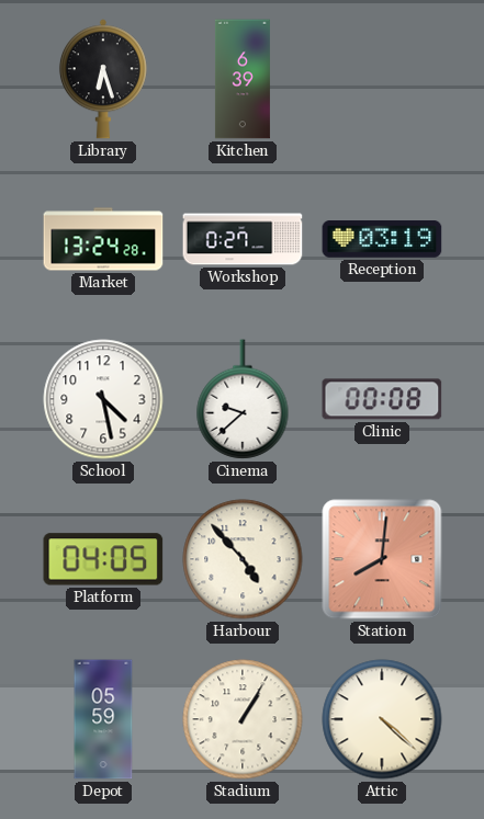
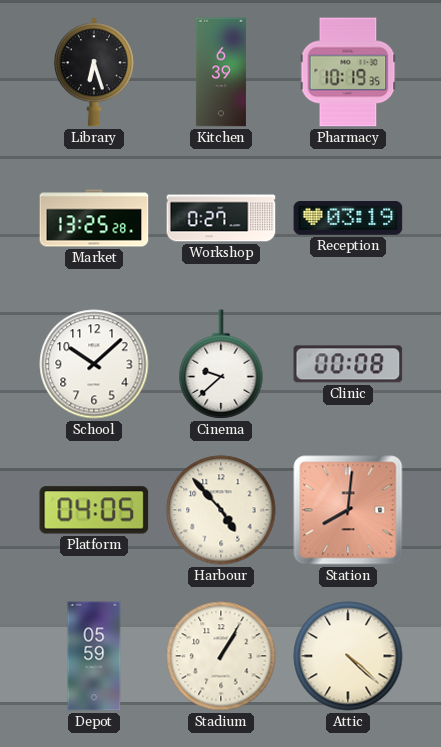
Pharmacy: none -> 10:19
Market: 13:24 -> 13:25
School: 4:28 -> 10:08
